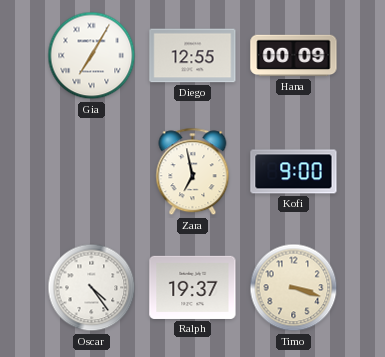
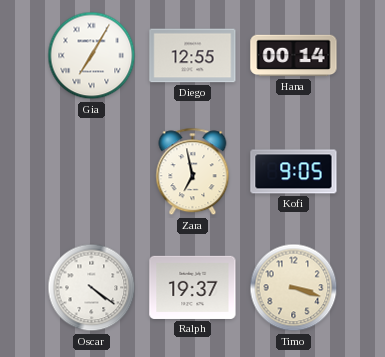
Hana: 00:09 -> 00:14
Kofi: 9:00 -> 9:05
Oscar: 4:24 -> 4:21
